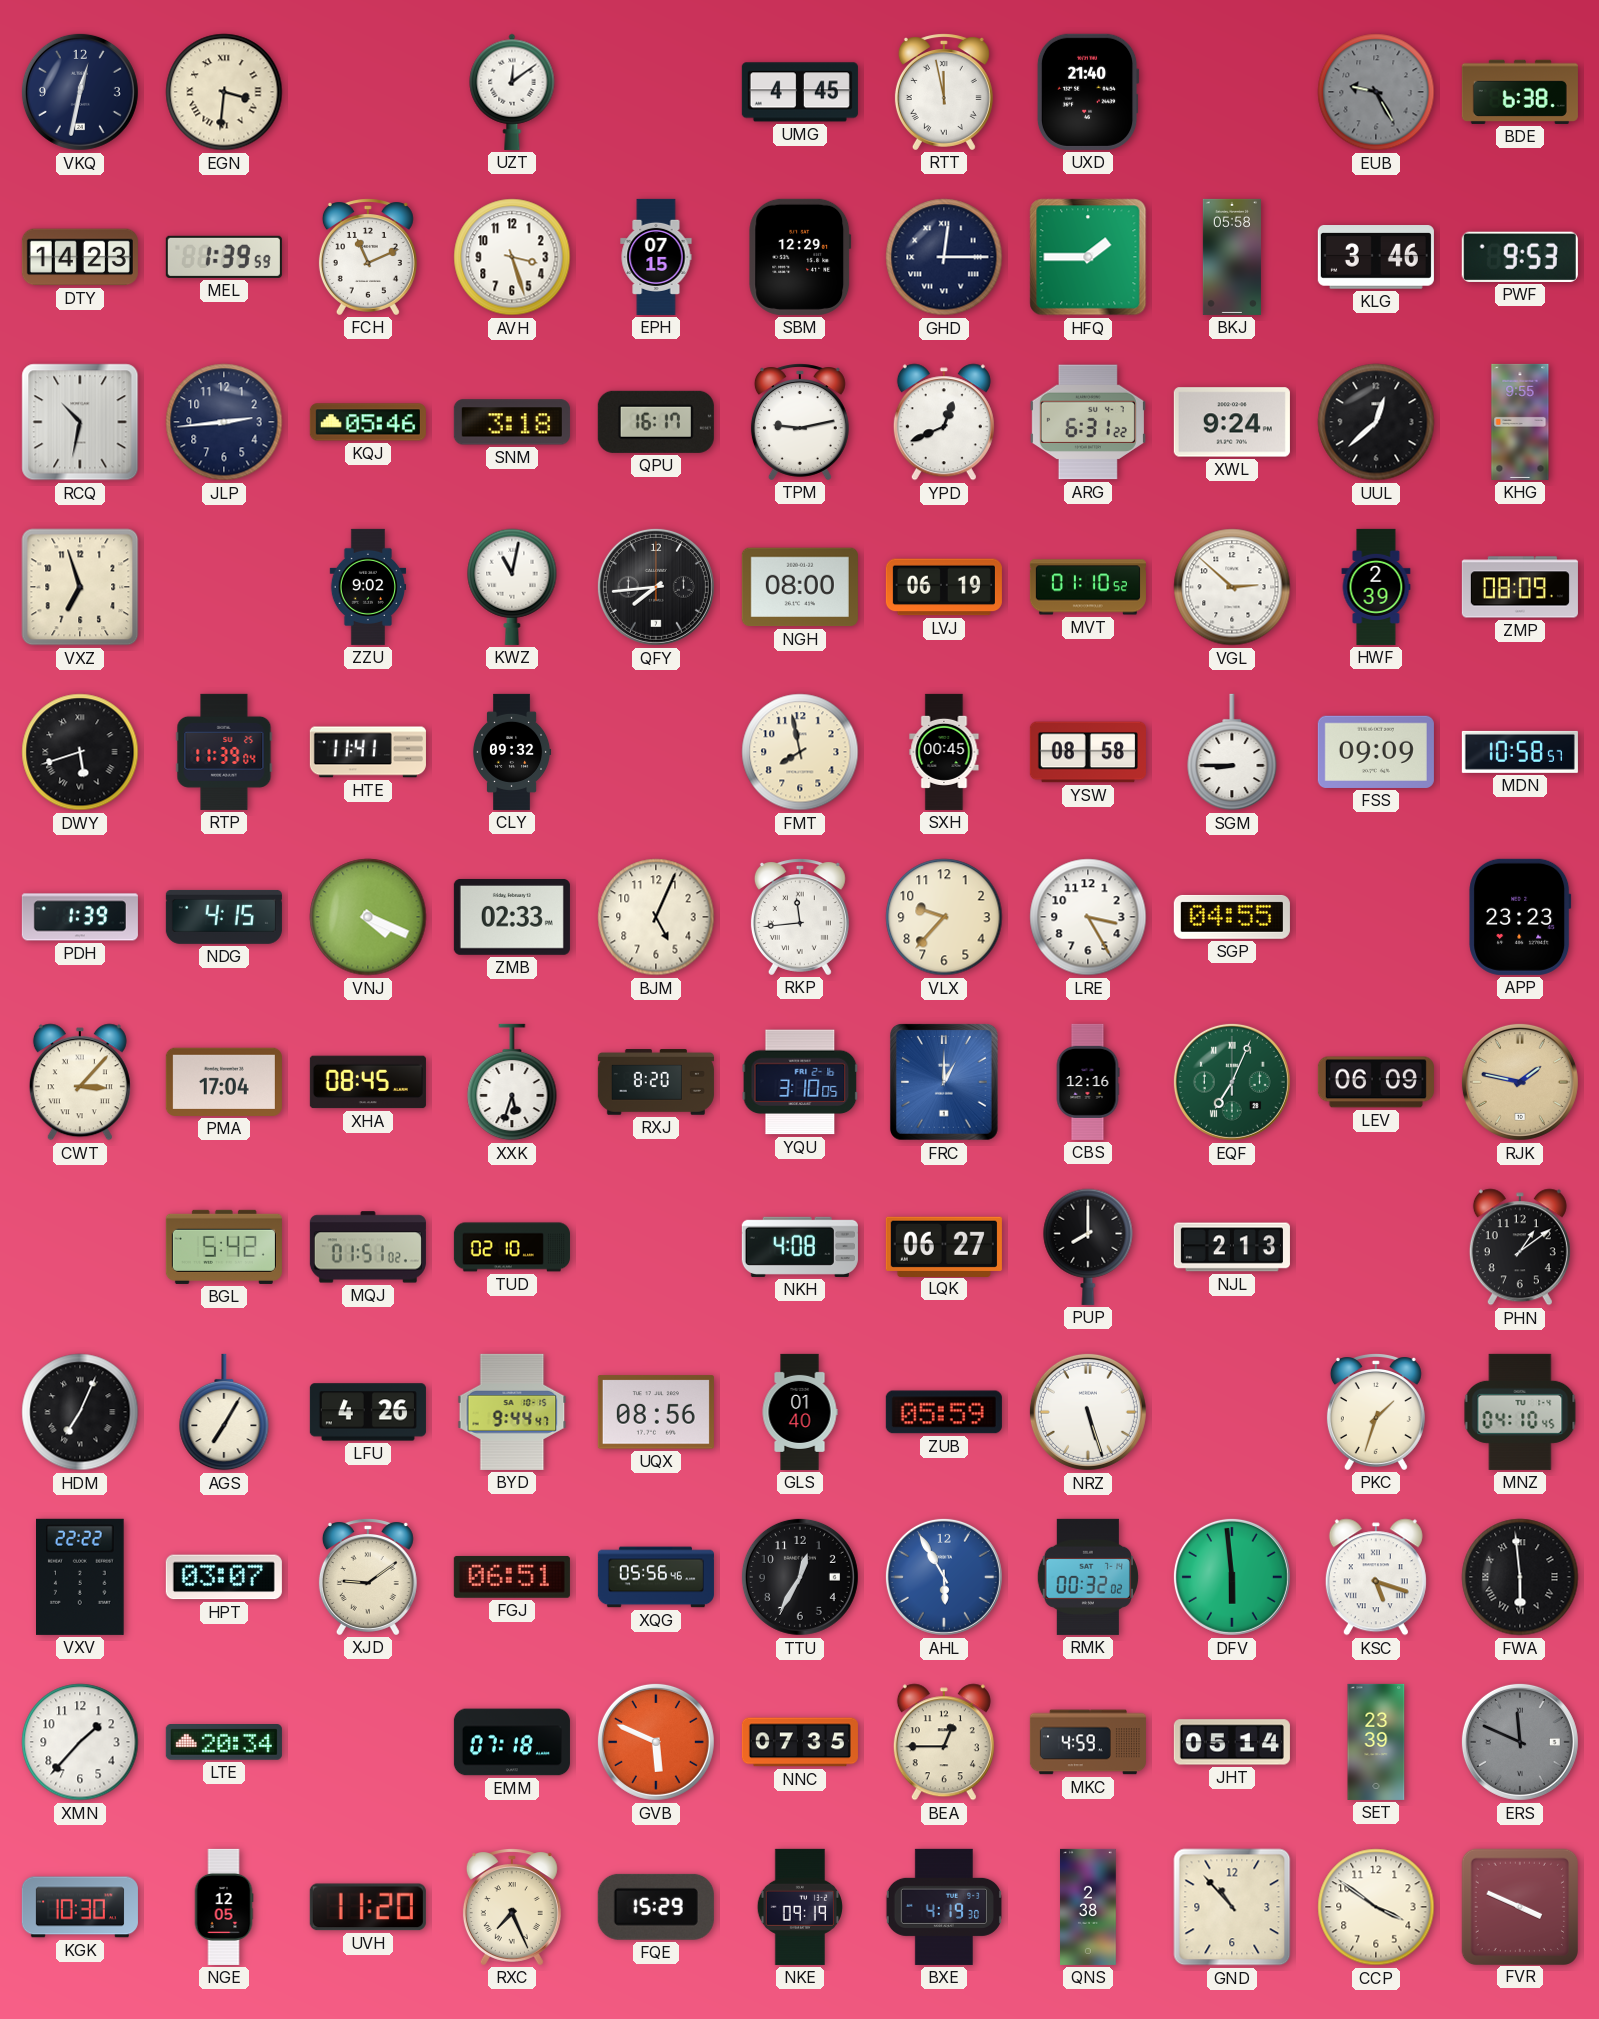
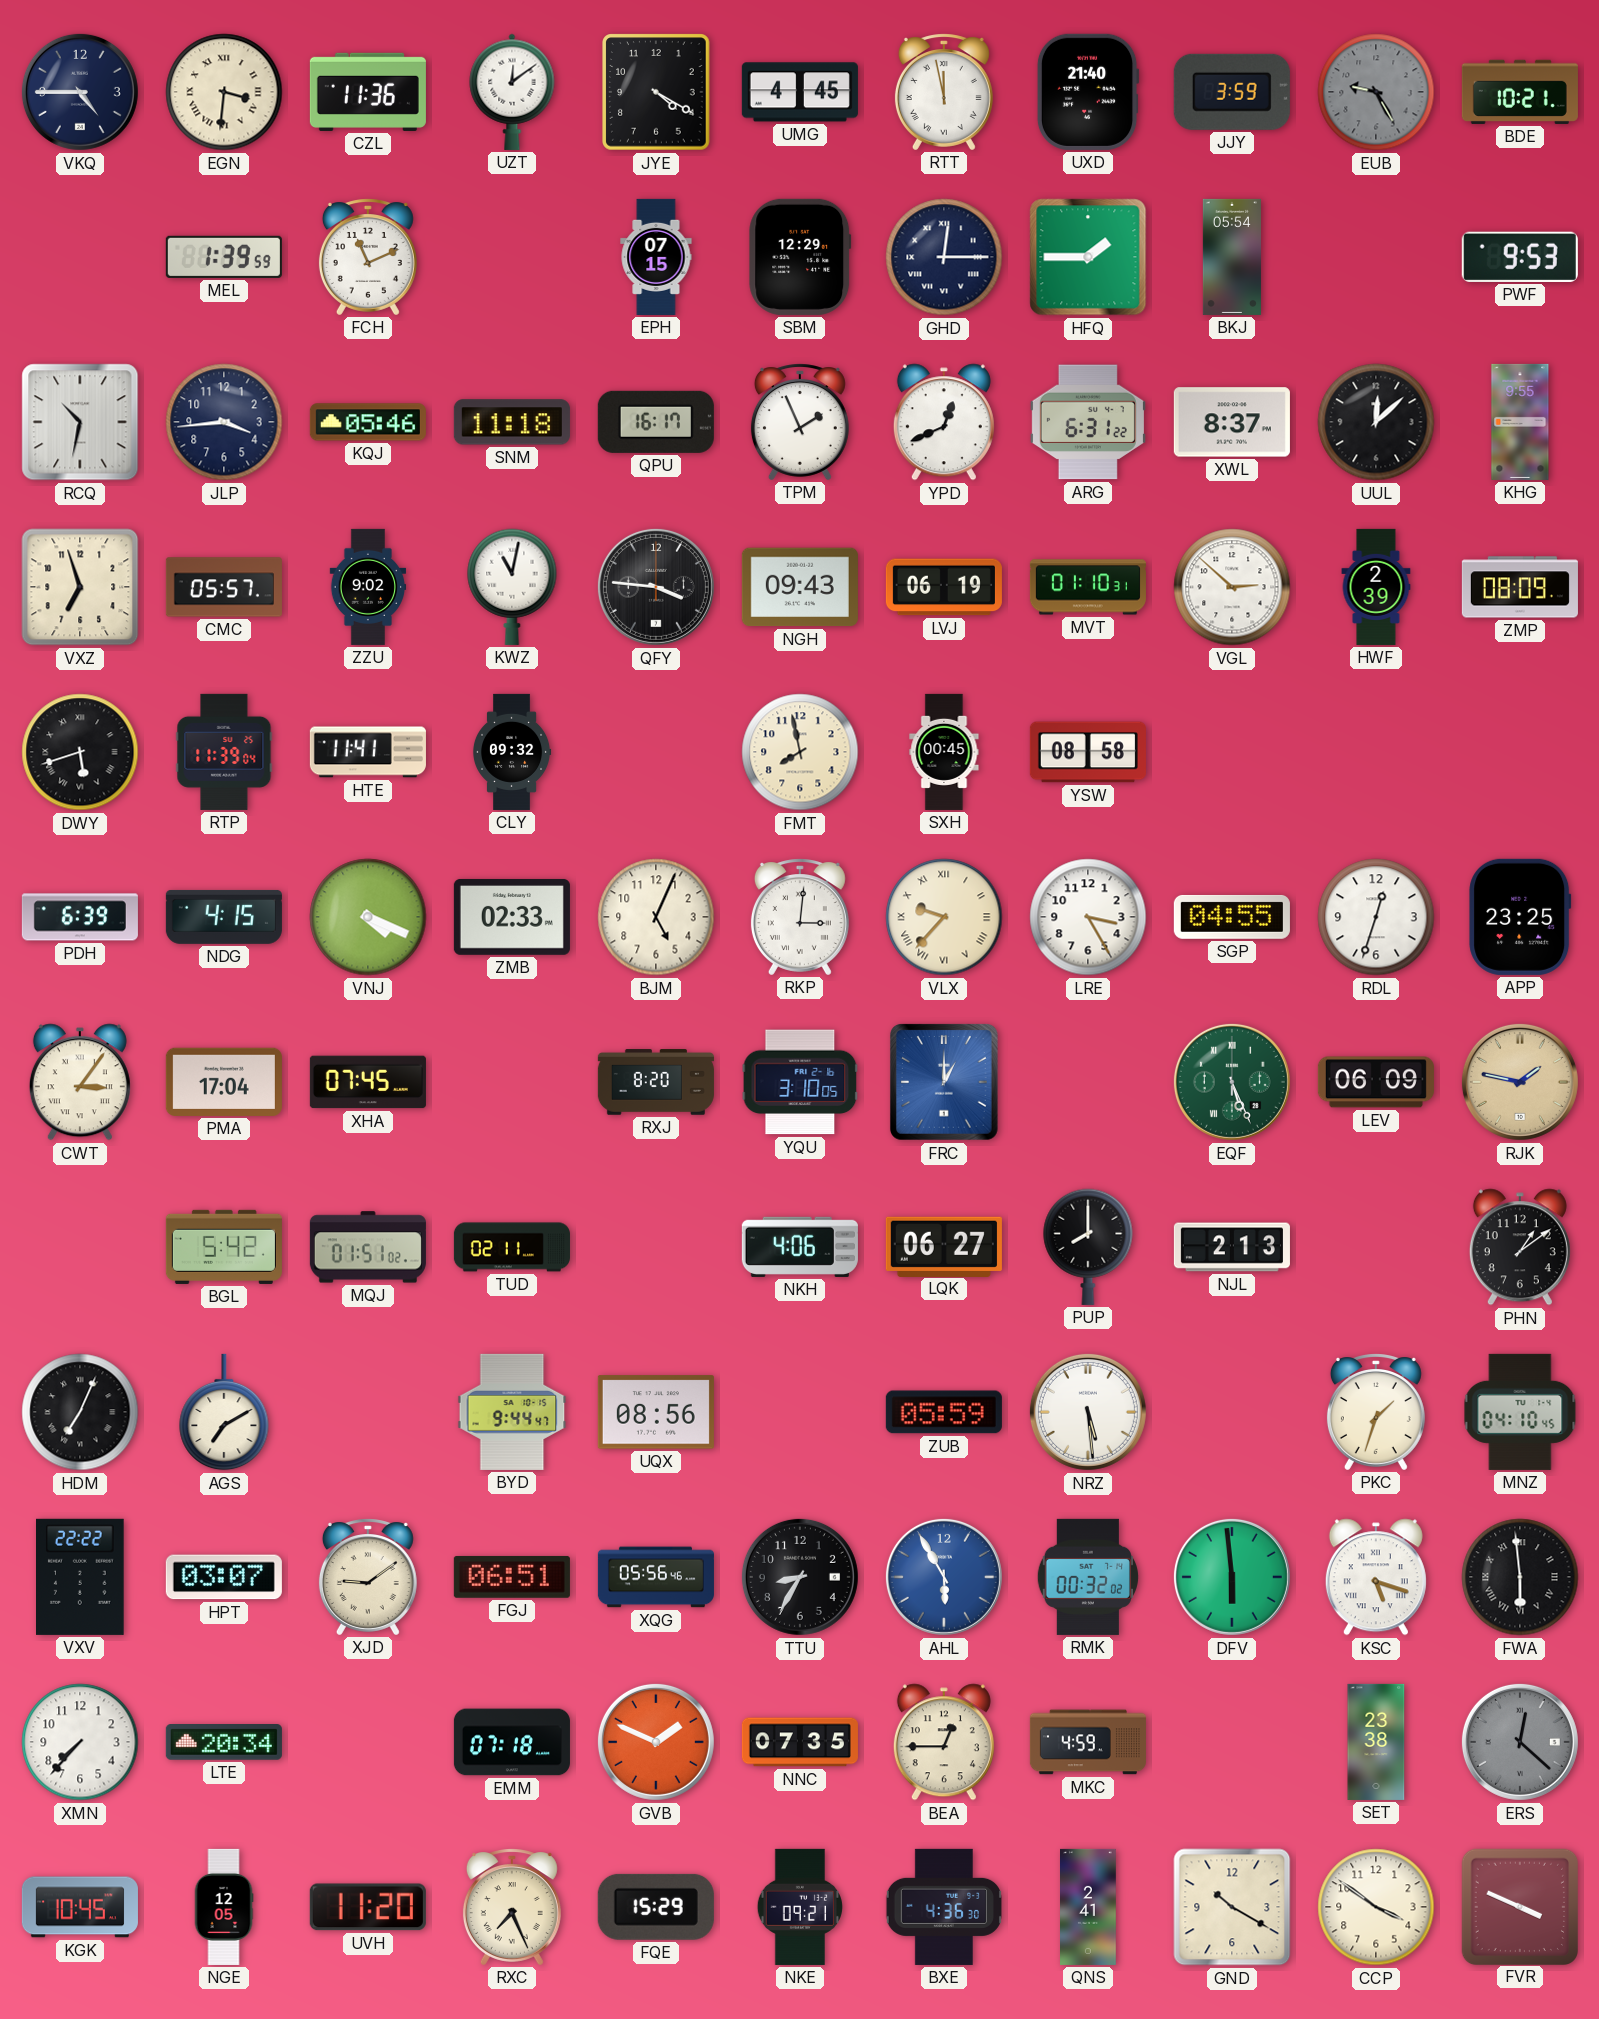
VKQ: 12:32 -> 4:45
CZL: none -> 11:36
JYE: none -> 4:20
JJY: none -> 3:59
BDE: 6:38 -> 10:21
DTY: 14:23 -> none
AVH: 3:27 -> none
BKJ: 05:58 -> 05:54
KLG: 3:46 -> none
JLP: 2:44 -> 3:44
SNM: 3:18 -> 11:18
TPM: 9:13 -> 1:56
XWL: 9:24 -> 8:37
UUL: 12:38 -> 12:08
CMC: none -> 05:57
QFY: 7:44 -> 3:46
NGH: 08:00 -> 09:43
MVT: 01:10:52 -> 01:10:31
SGM: 8:45 -> none
FSS: 09:09 -> none
MDN: 10:58 -> none
PDH: 1:39 -> 6:39
RKP: 11:44 -> 3:01
VLX numerals: Arabic -> Roman
RDL: none -> 12:33
APP: 23:23 -> 23:25
CWT: 3:07 -> 3:06
XHA: 08:45 -> 07:45
XXK: 5:33 -> none
CBS: 12:16 -> none
EQF: 7:04 -> 5:26
TUD: 02:10 -> 02:11
NKH: 4:08 -> 4:06
AGS: 7:05 -> 7:10
LFU: 4:26 -> none
GLS: 01:40 -> none
NRZ: 5:27 -> 5:29
TTU: 12:35 -> 8:35
XMN: 1:37 -> 7:37
GVB: 5:49 -> 1:49
JHT: 05:14 -> none
SET: 23:39 -> 23:38
ERS: 11:49 -> 12:22
KGK: 10:30 -> 10:45
NKE: 09:19 -> 09:21
BXE: 4:19 -> 4:36
QNS: 2:38 -> 2:41
GND: 10:53 -> 10:20
